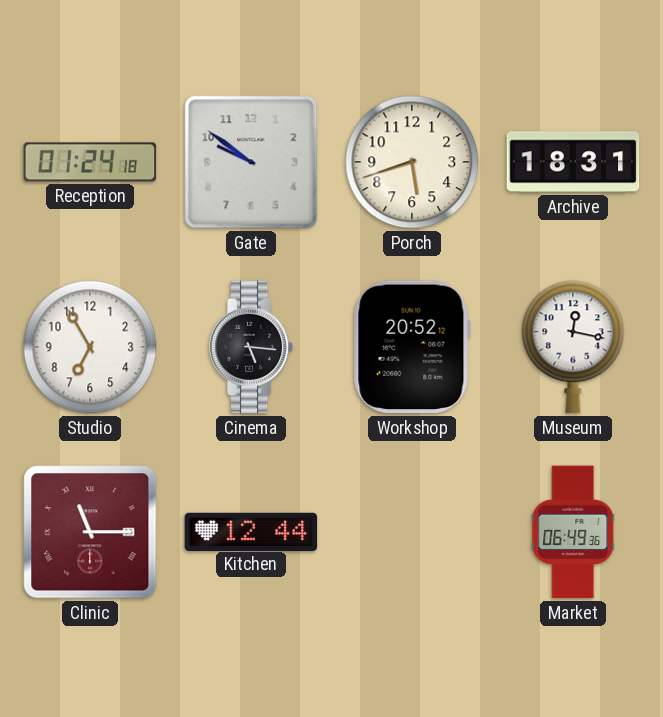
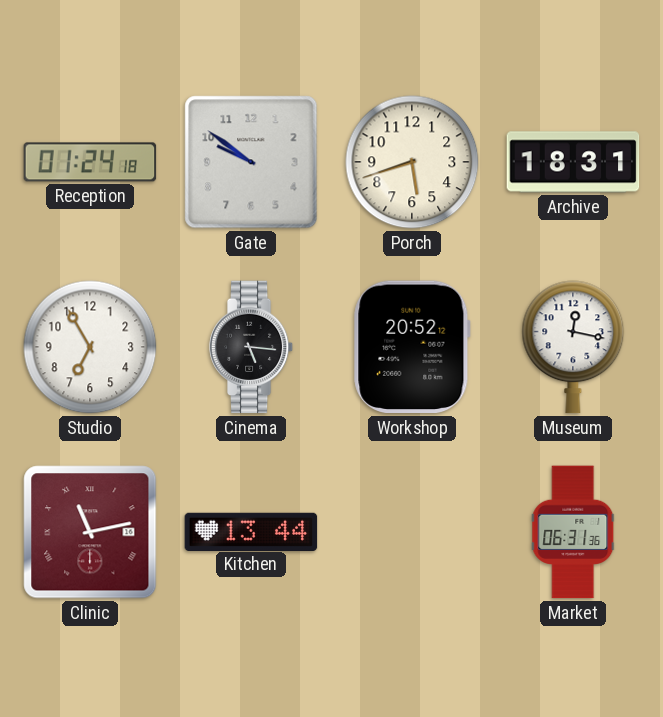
Clinic: 11:15 -> 11:13
Kitchen: 12:44 -> 13:44
Market: 06:49 -> 06:31
